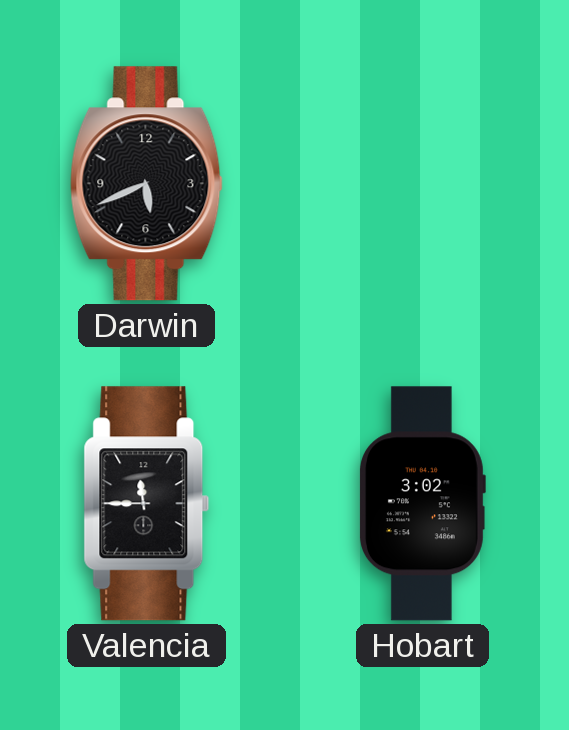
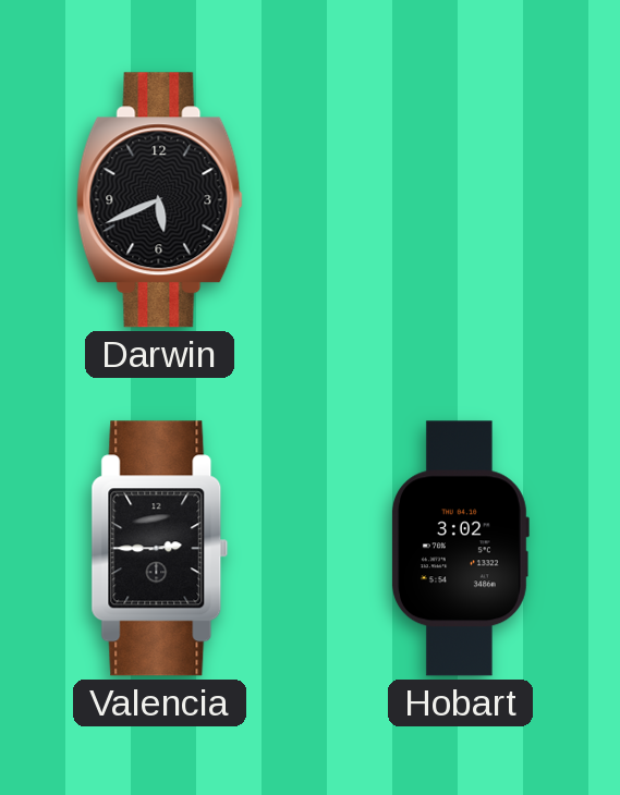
Valencia: 11:45 -> 2:45
